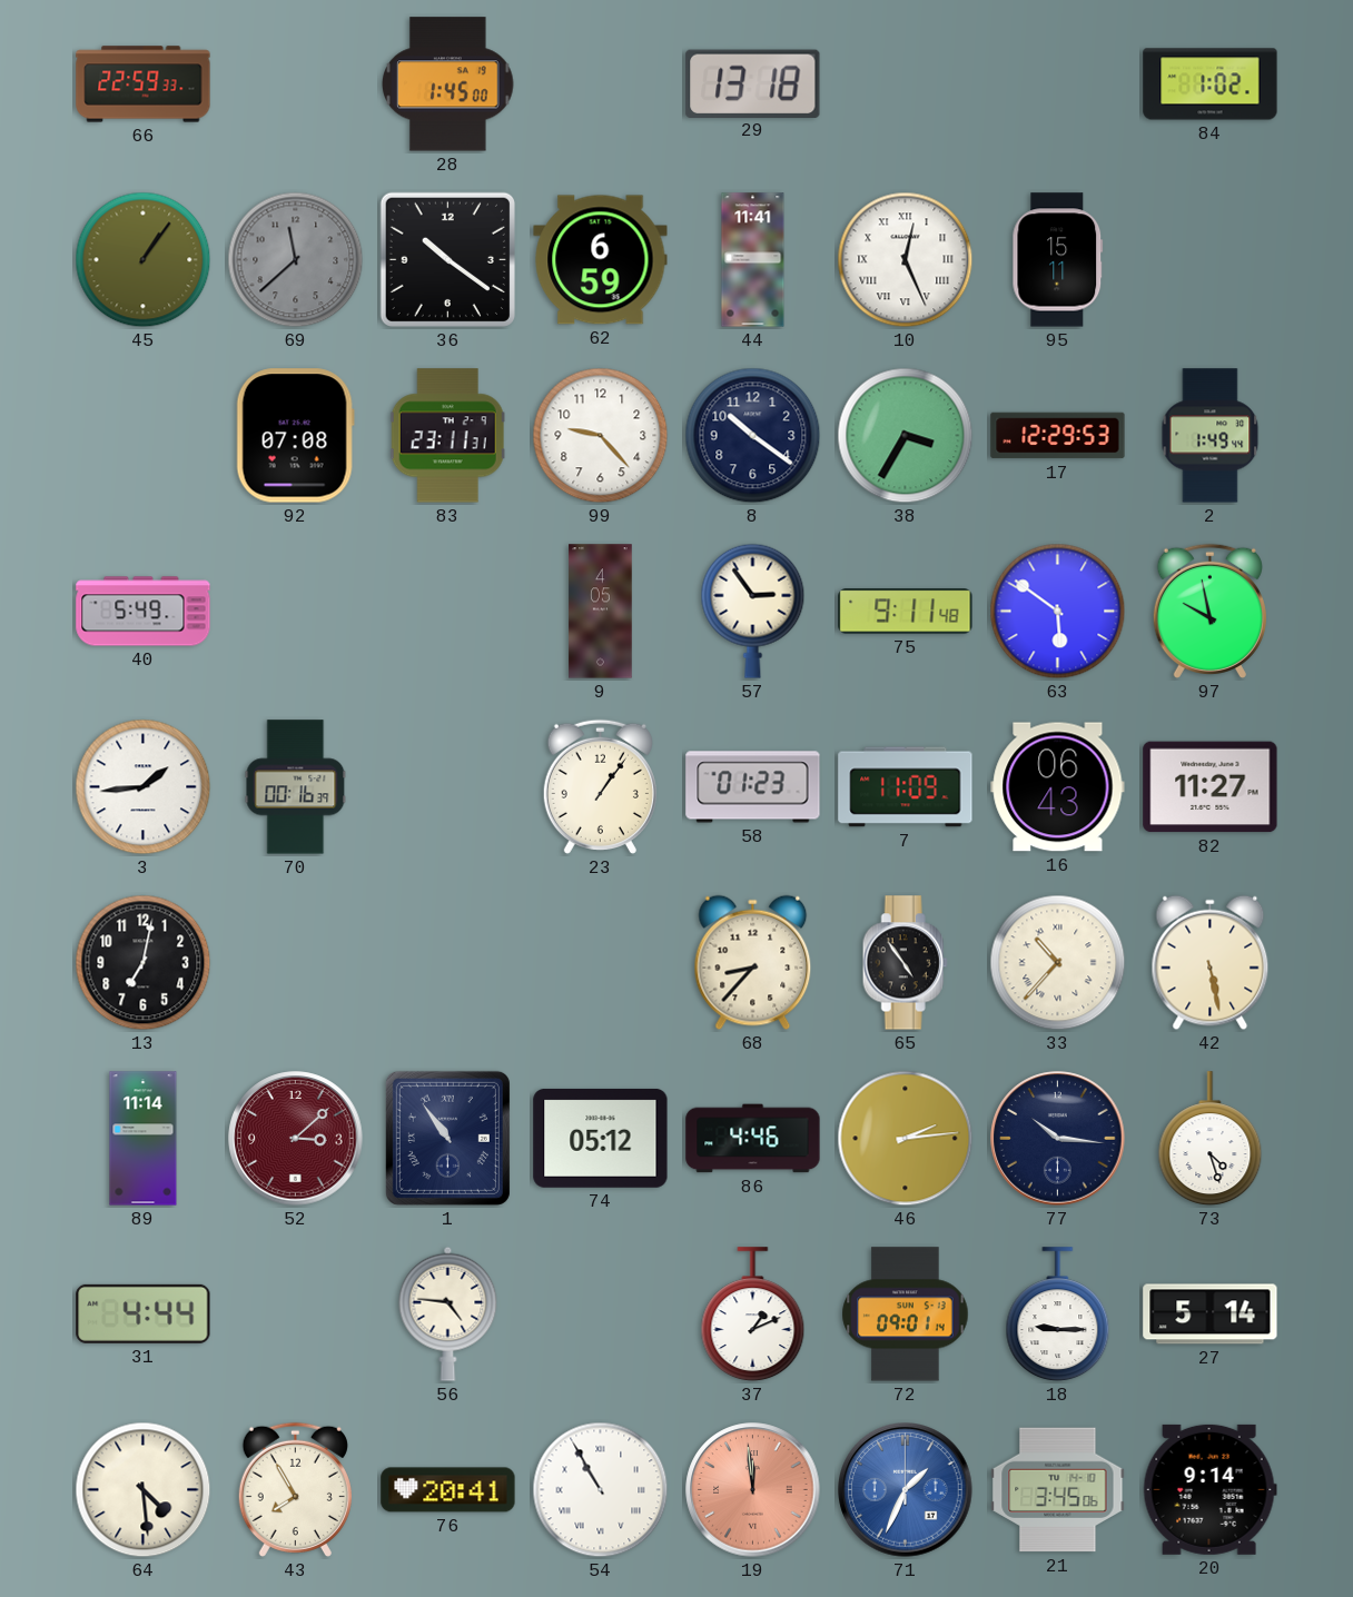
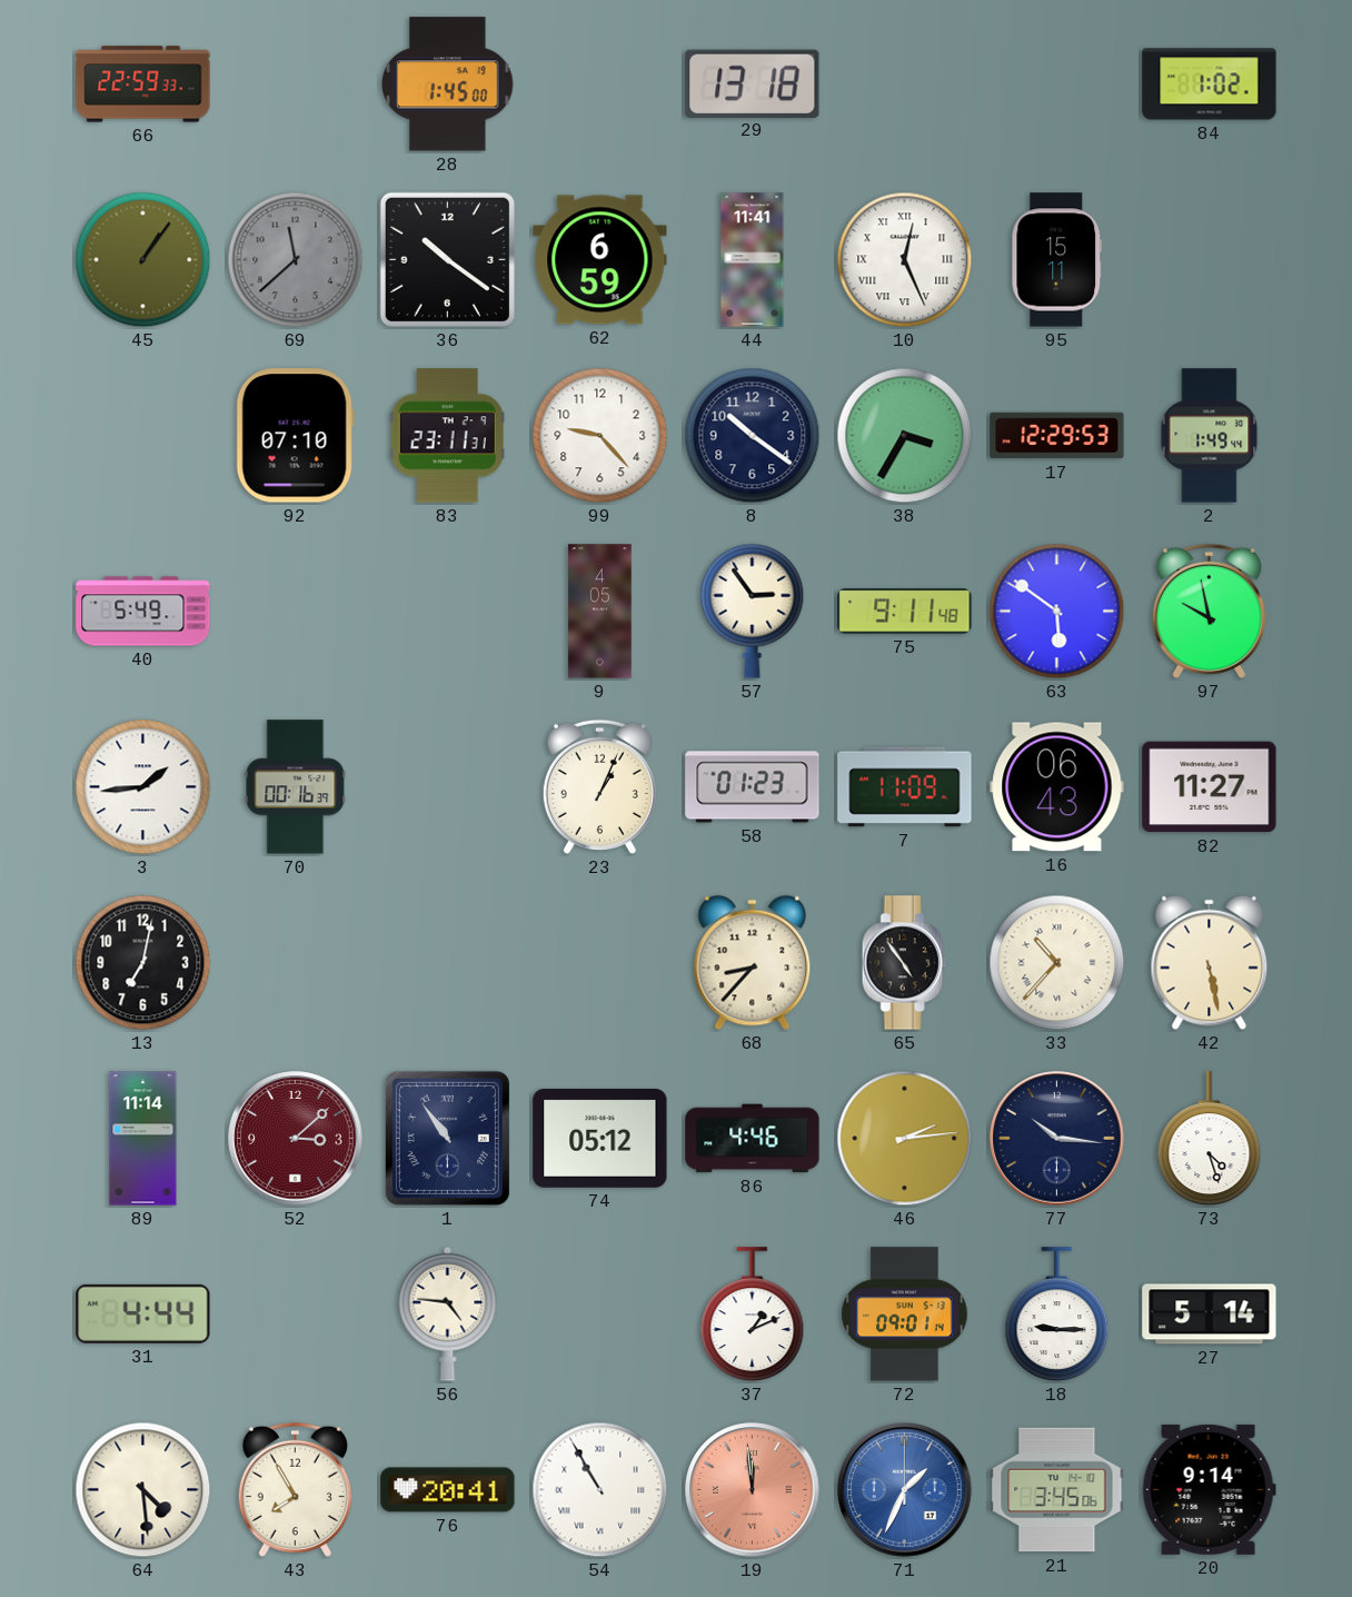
92: 07:08 -> 07:10
23: 1:06 -> 1:04
